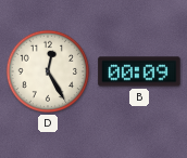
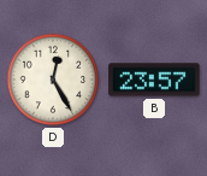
B: 00:09 -> 23:57
